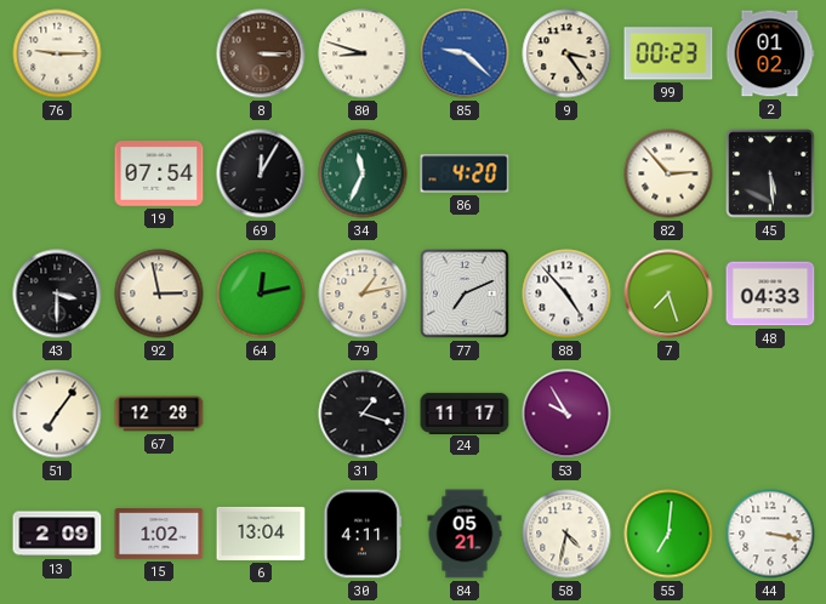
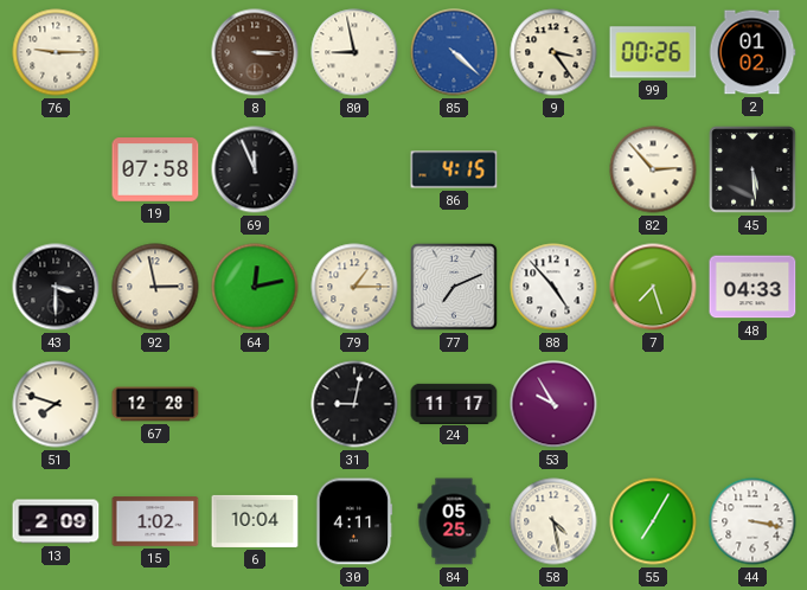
80: 8:48 -> 8:58
85: 9:22 -> 4:22
99: 00:23 -> 00:26
19: 07:54 -> 07:58
69: 12:05 -> 11:56
34: 11:34 -> none
86: 4:20 -> 4:15
79: 1:13 -> 1:15
51: 7:06 -> 7:48
31: 1:18 -> 9:02
6: 13:04 -> 10:04
84: 05:21 -> 05:25
58: 4:32 -> 4:28
55: 7:01 -> 7:05
